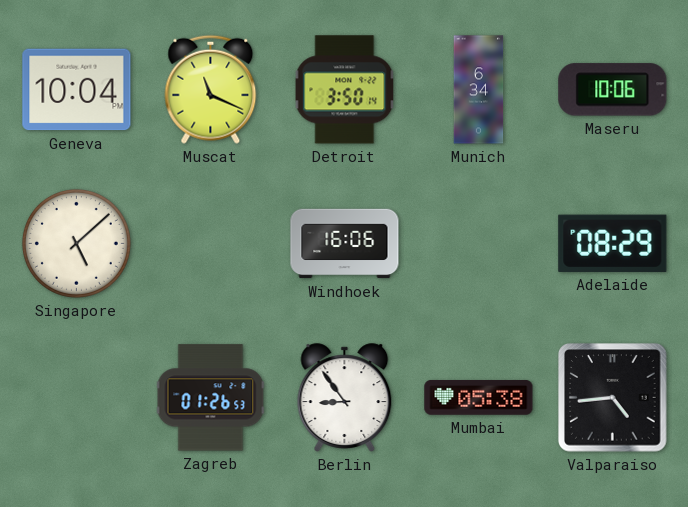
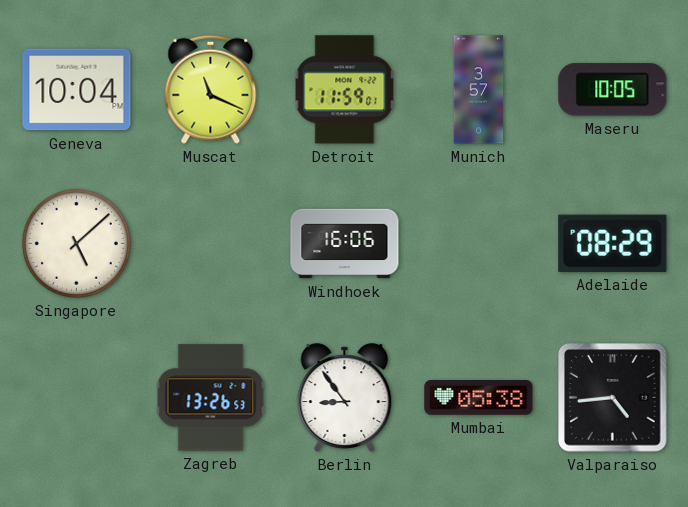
Detroit: 3:50 -> 11:59
Munich: 6:34 -> 3:57
Maseru: 10:06 -> 10:05
Zagreb: 01:26 -> 13:26
